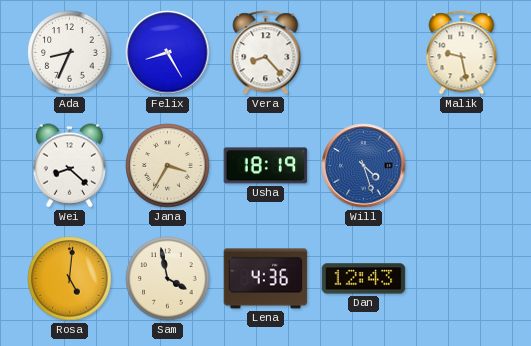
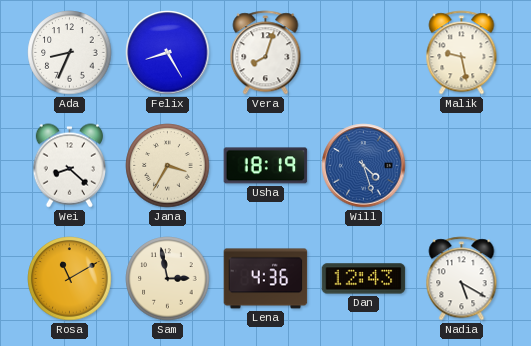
Vera: 8:23 -> 8:03
Rosa: 5:01 -> 11:10
Sam: 3:58 -> 2:58
Nadia: none -> 5:20
